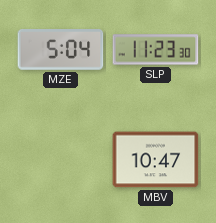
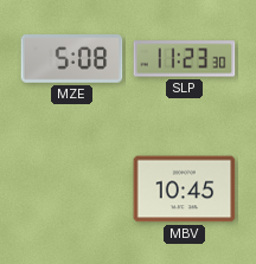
MZE: 5:04 -> 5:08
MBV: 10:47 -> 10:45
